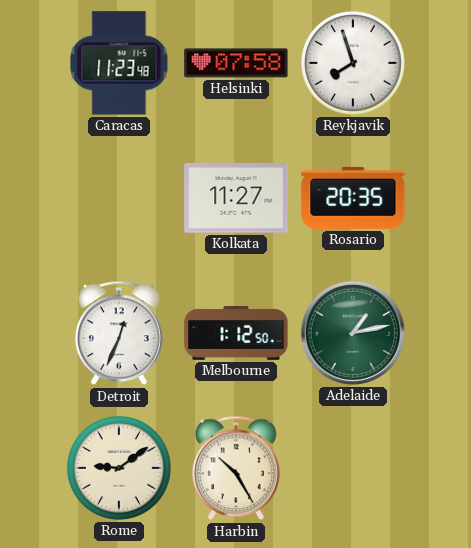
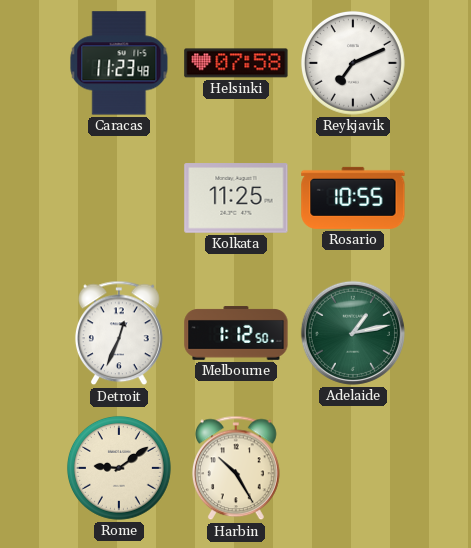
Reykjavik: 7:57 -> 7:11
Kolkata: 11:27 -> 11:25
Rosario: 20:35 -> 10:55
